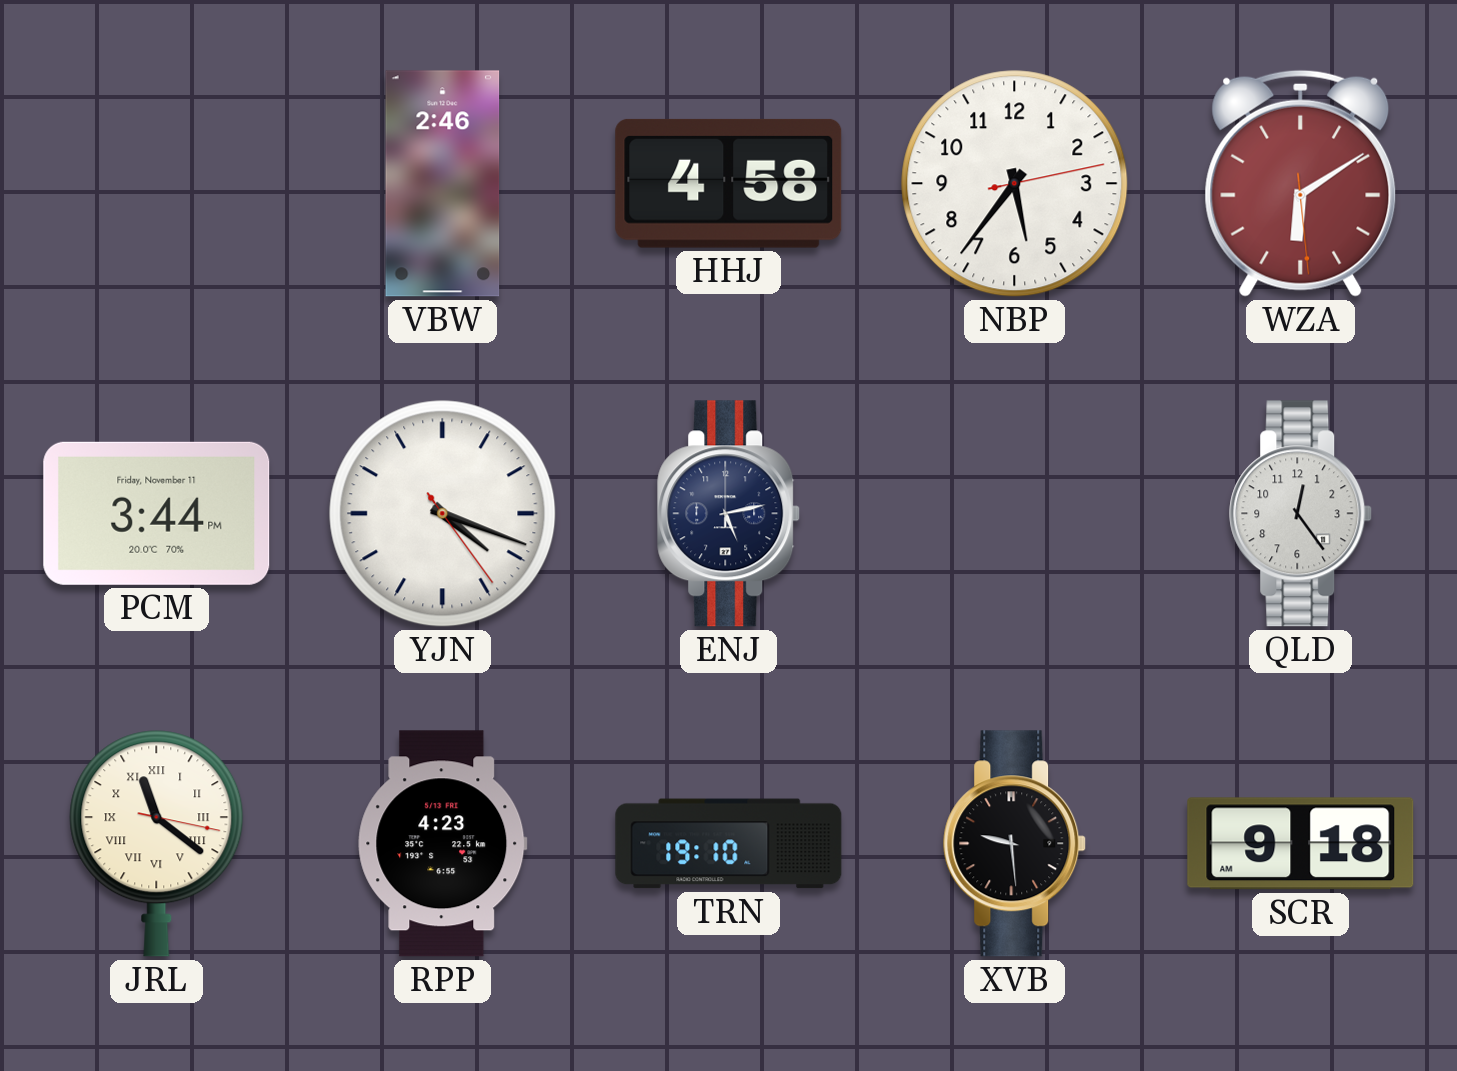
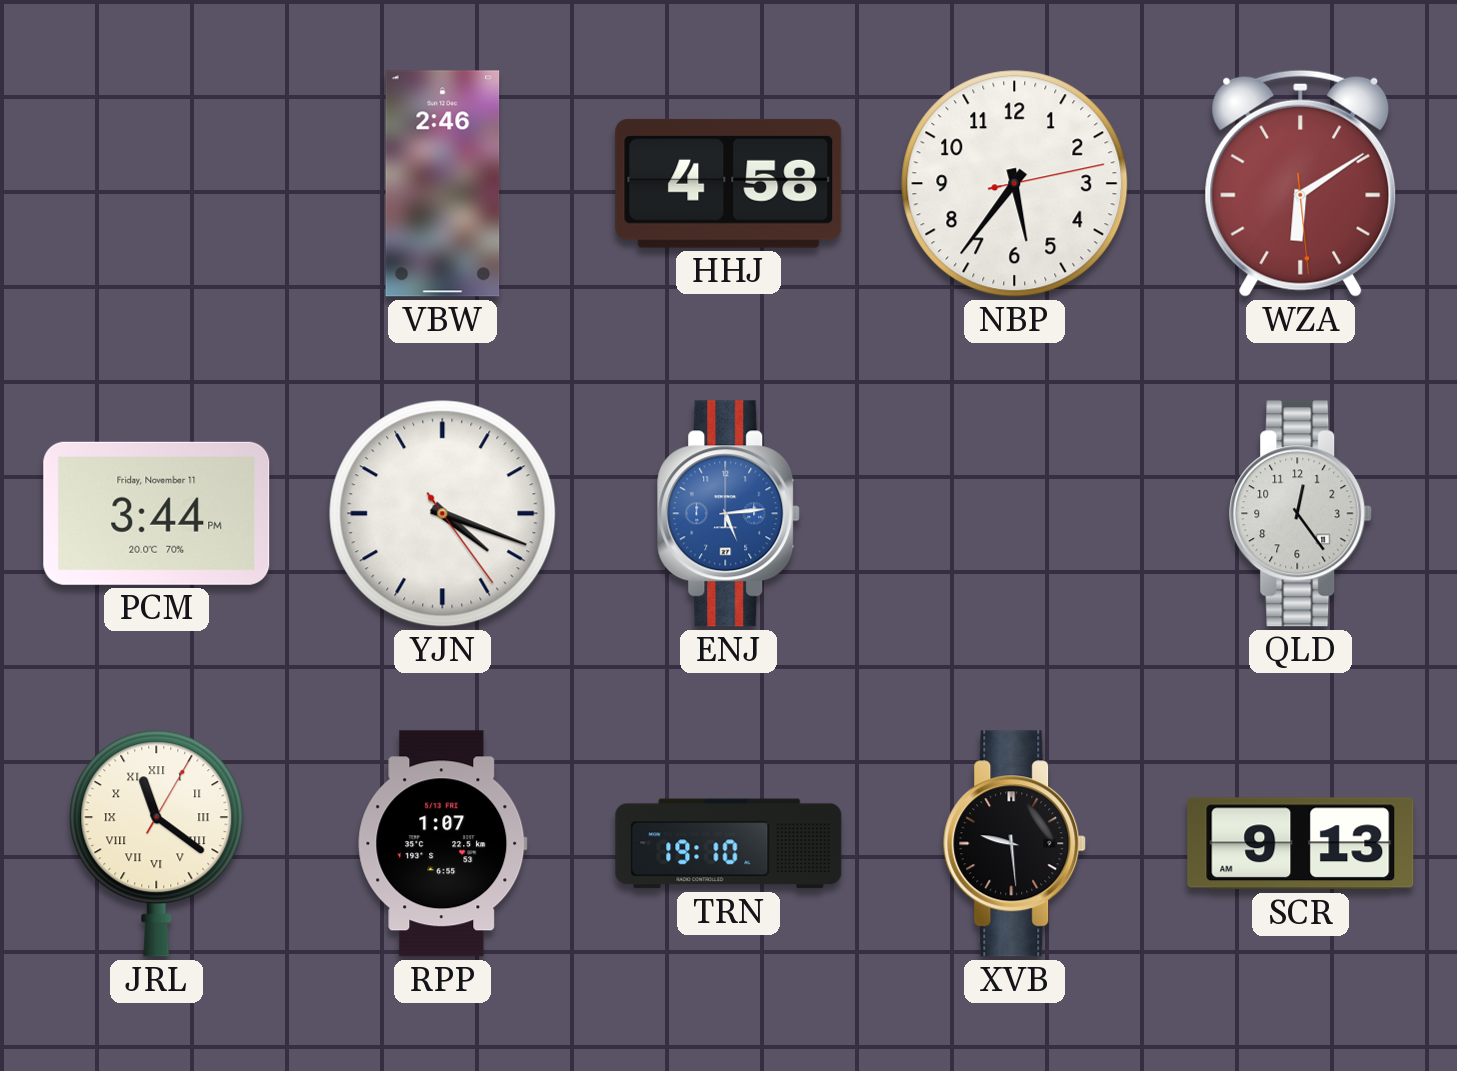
ENJ: 5:13 -> 5:14
ENJ dial: navy -> blue
JRL: 11:21:17 -> 11:21:05
RPP: 4:23 -> 1:07
SCR: 9:18 -> 9:13
